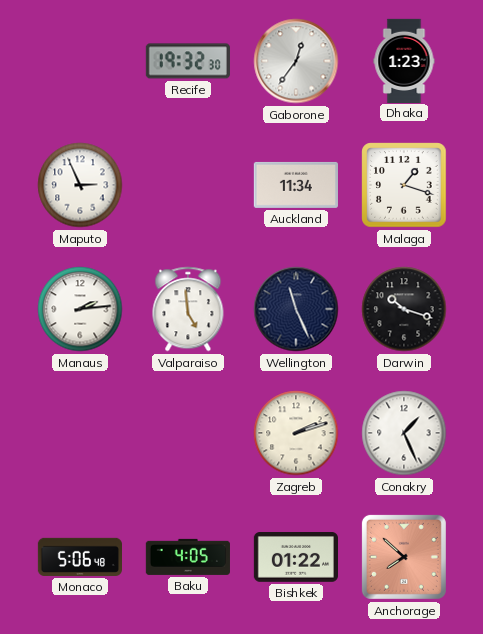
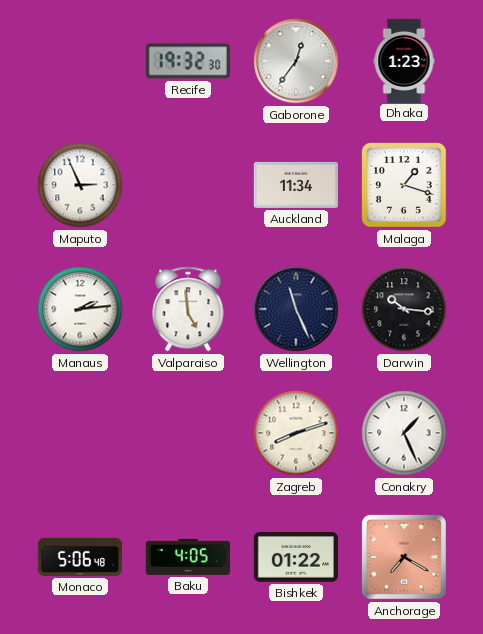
Darwin: 10:18 -> 10:16
Zagreb: 2:12 -> 8:12
Anchorage: 7:52 -> 7:20
